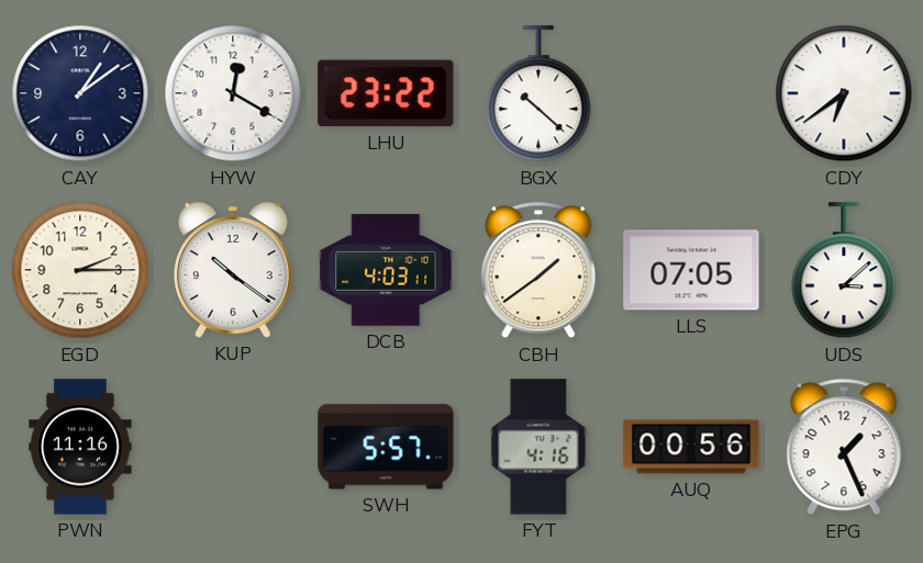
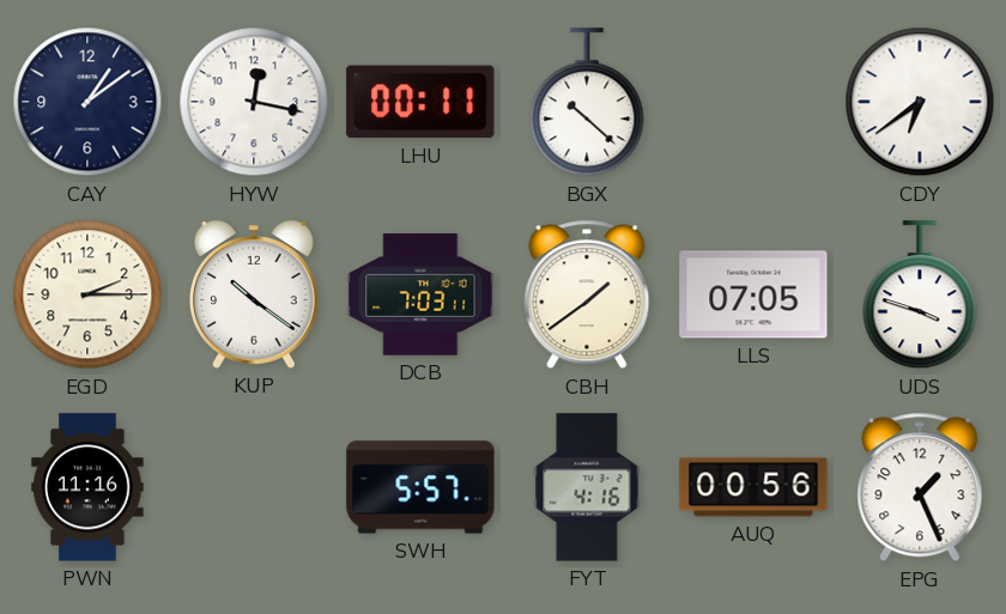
HYW: 12:20 -> 12:17
LHU: 23:22 -> 00:11
DCB: 4:03 -> 7:03
UDS: 3:08 -> 3:48
